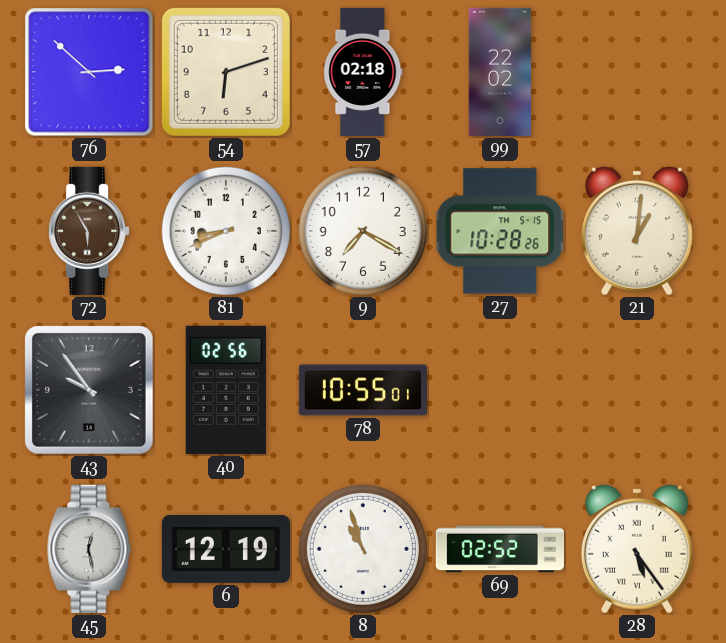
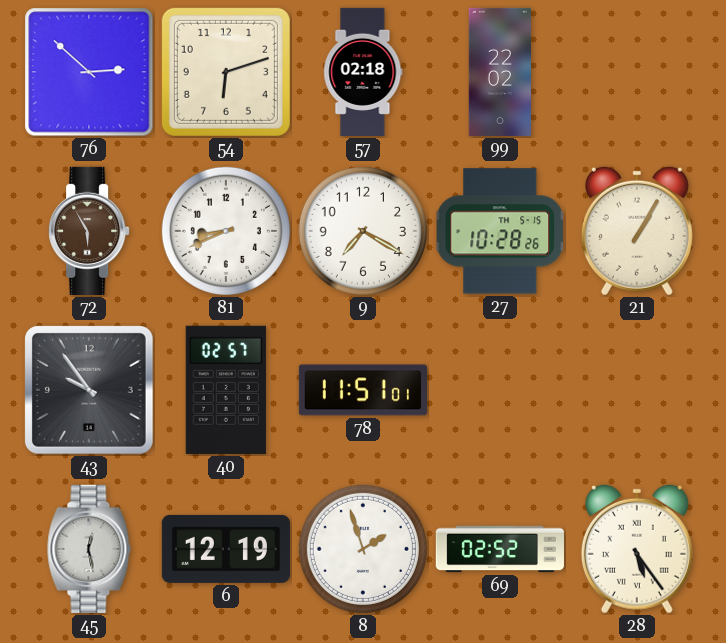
21: 1:01 -> 1:05
40: 02:56 -> 02:57
78: 10:55 -> 11:51
8: 10:57 -> 1:57
